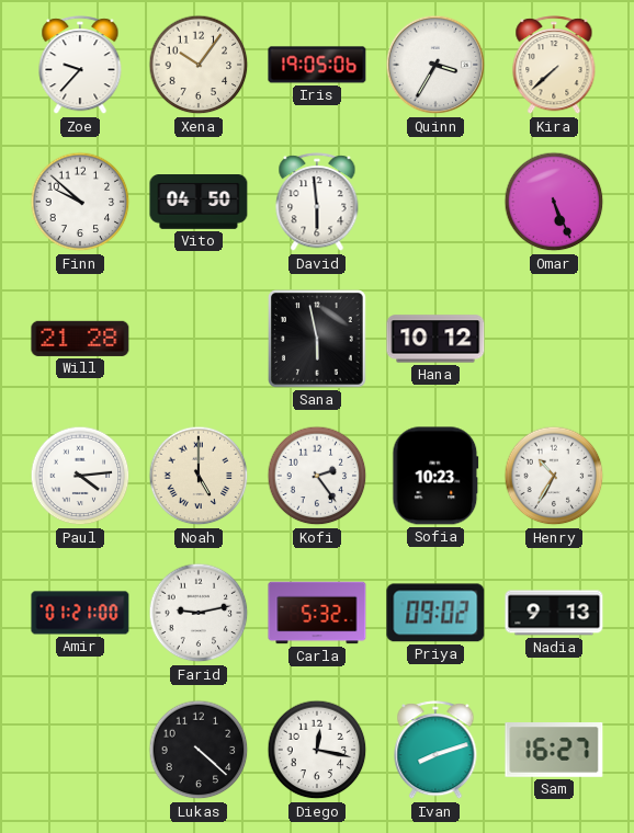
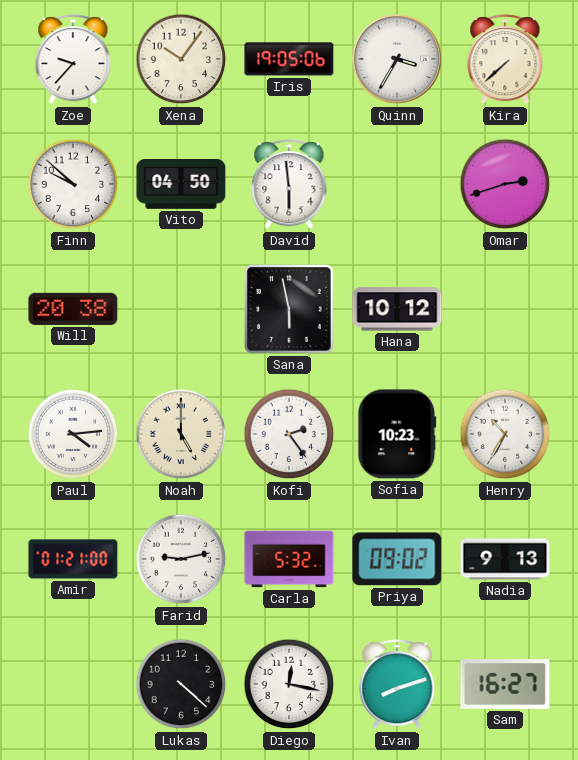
Omar: 5:26 -> 2:42
Will: 21:28 -> 20:38
